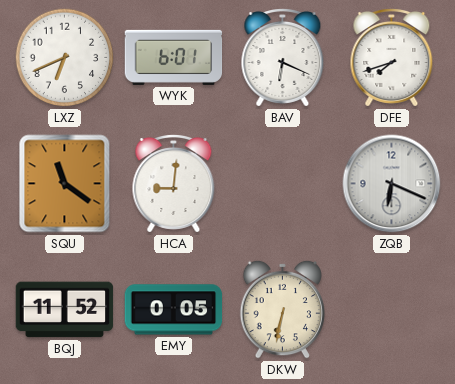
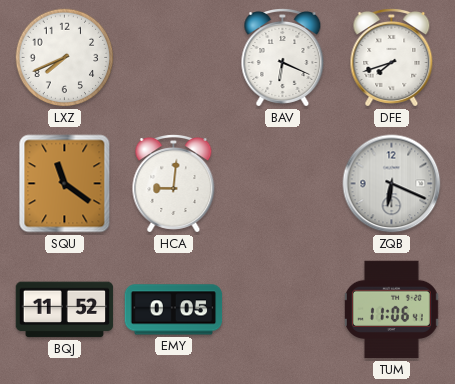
LXZ: 6:41 -> 7:41
WYK: 6:01 -> none
DKW: 6:32 -> none
TUM: none -> 11:06
